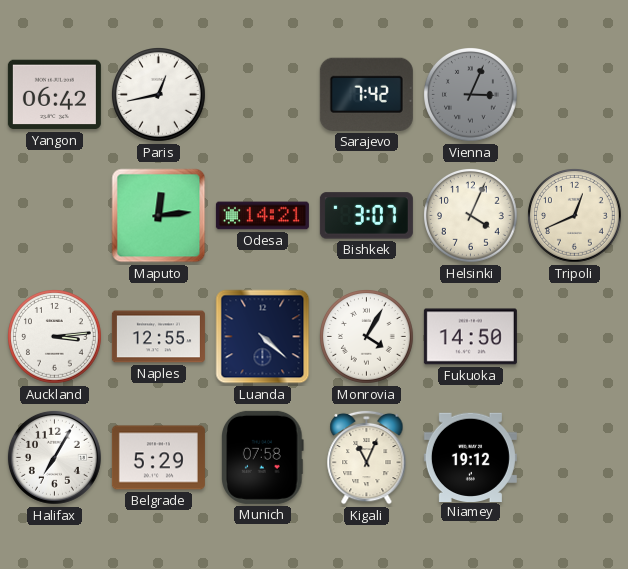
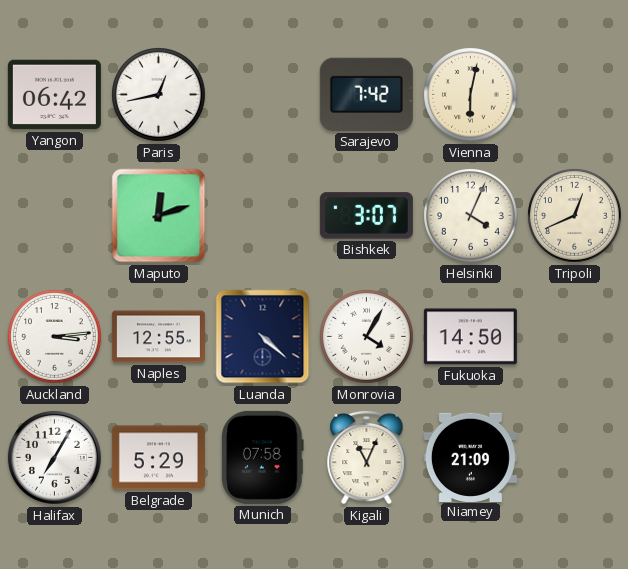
Vienna: 3:04 -> 6:02
Vienna dial: grey -> cream
Maputo: 12:14 -> 12:12
Odesa: 14:21 -> none
Niamey: 19:12 -> 21:09
